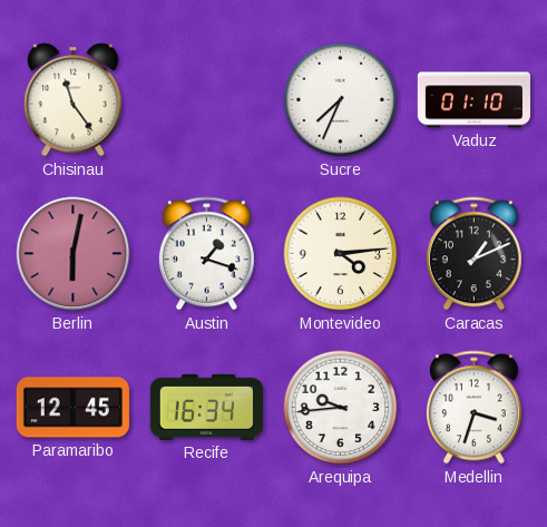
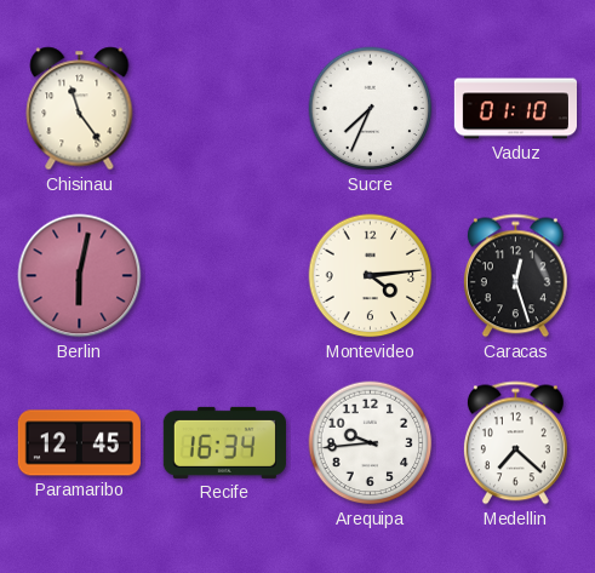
Austin: 1:18 -> none
Caracas: 1:11 -> 12:27
Medellin: 3:33 -> 7:22
